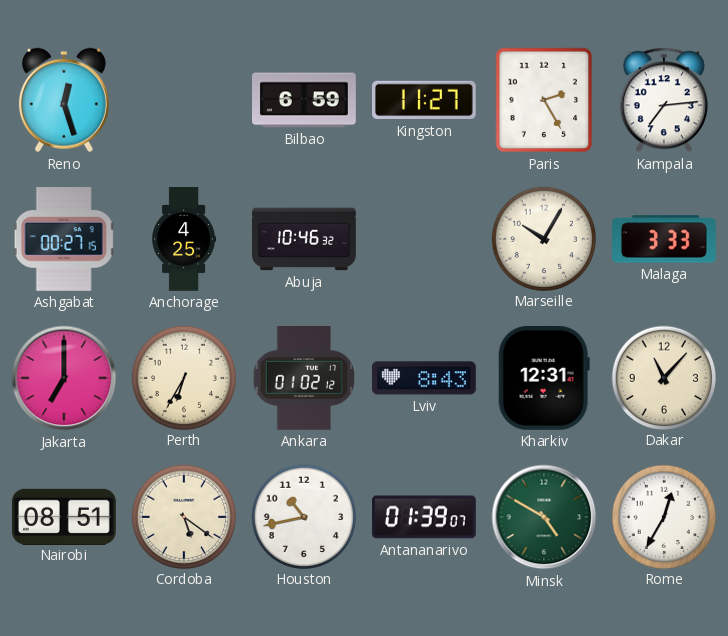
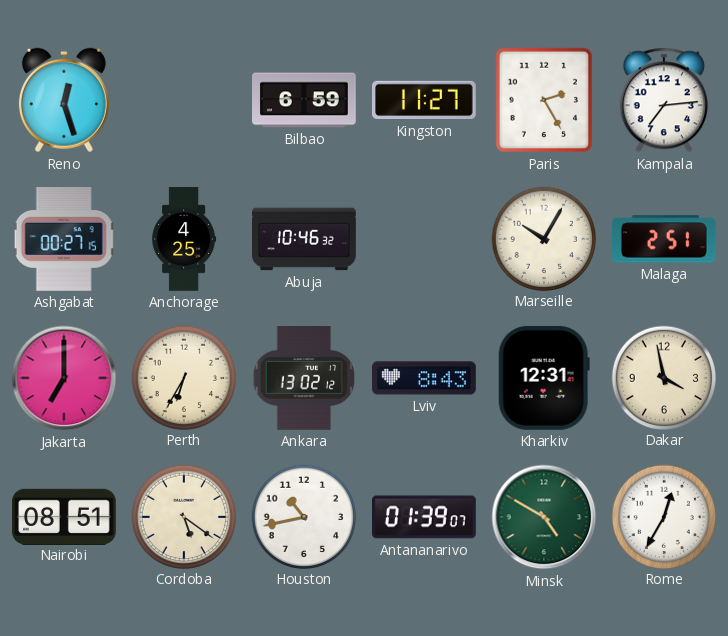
Malaga: 3:33 -> 2:51
Ankara: 01:02 -> 13:02
Dakar: 11:07 -> 3:58
